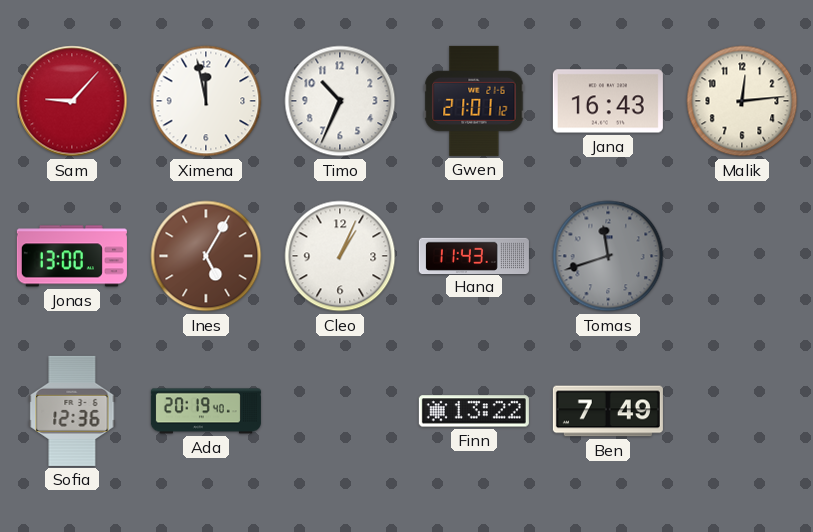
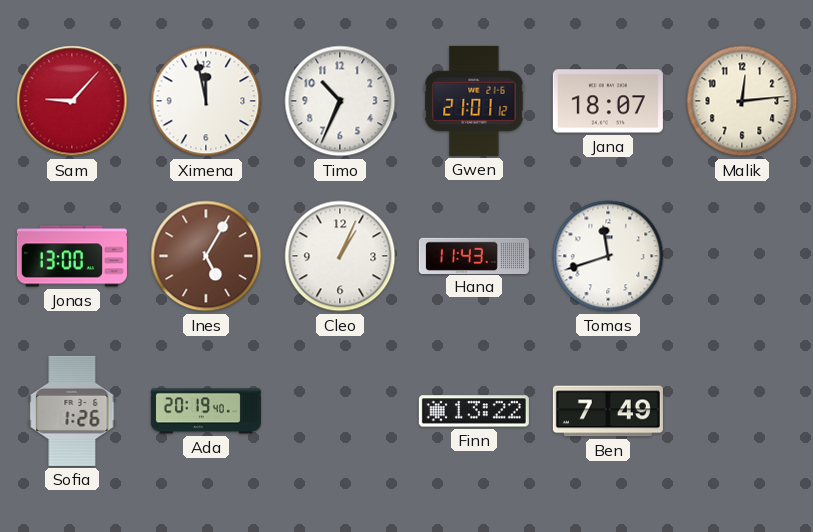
Jana: 16:43 -> 18:07
Tomas dial: grey -> white
Sofia: 12:36 -> 1:26
